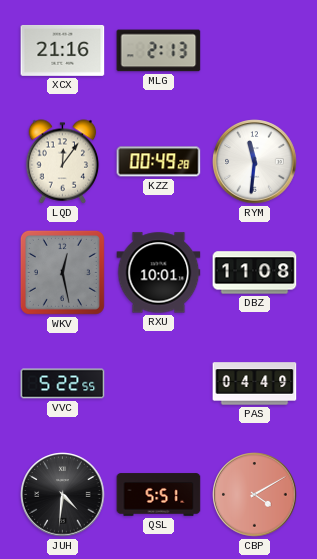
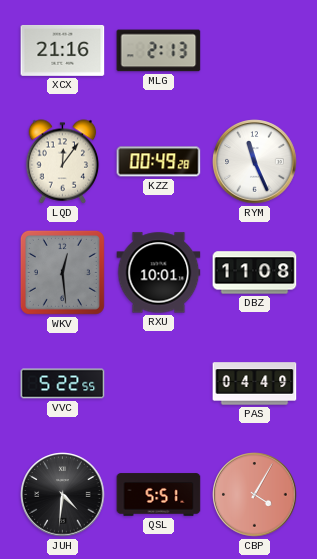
RYM: 11:31 -> 11:26
WKV: 12:28 -> 12:29
CBP: 4:10 -> 4:05
